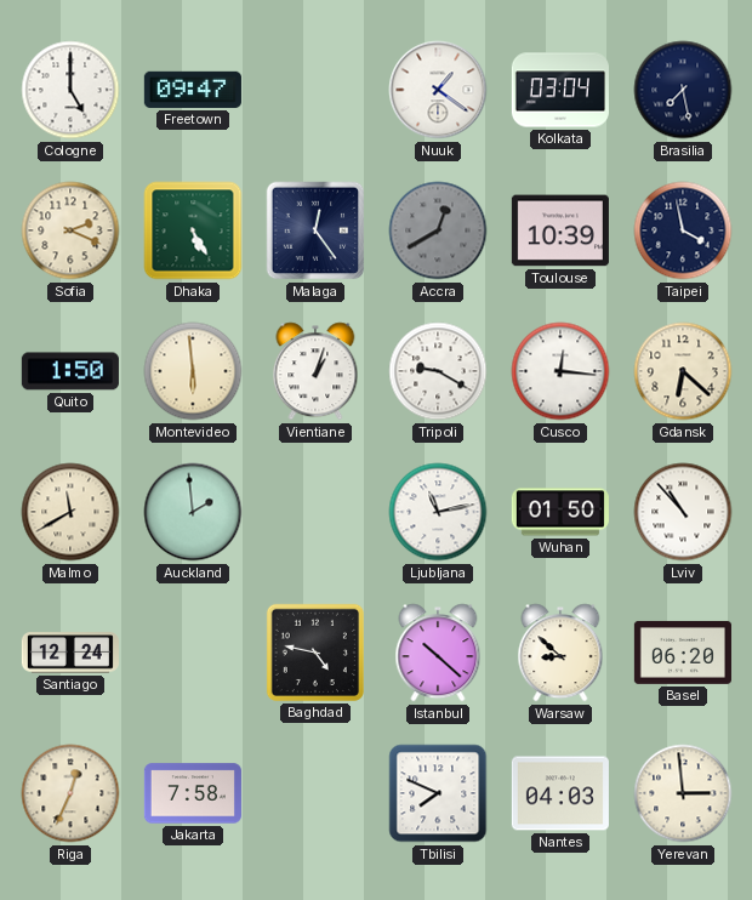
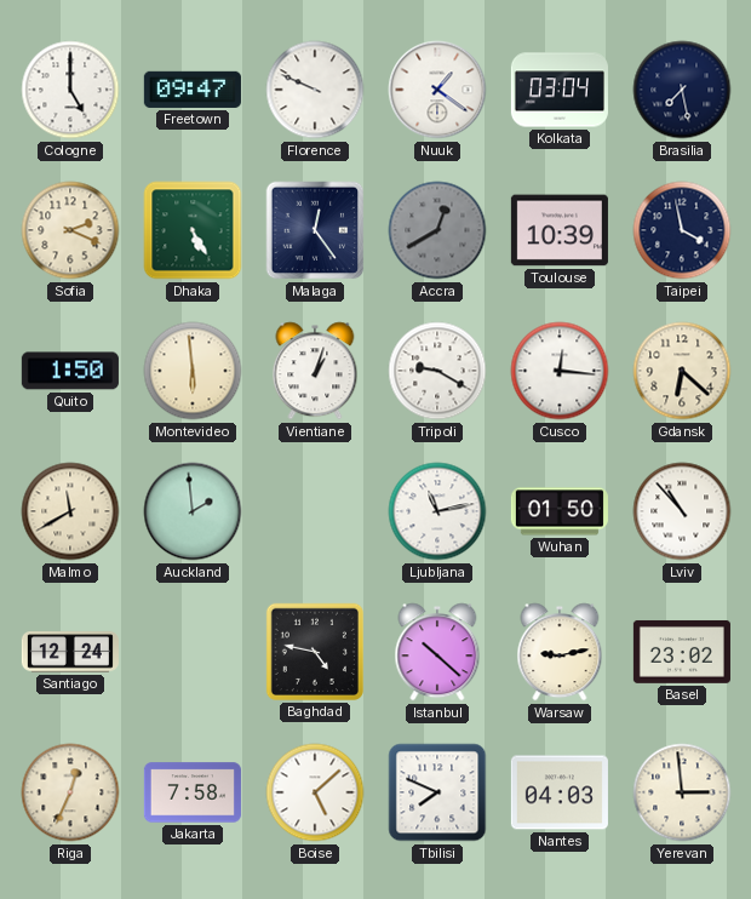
Florence: none -> 9:49
Warsaw: 8:52 -> 9:13
Basel: 06:20 -> 23:02
Boise: none -> 5:08
